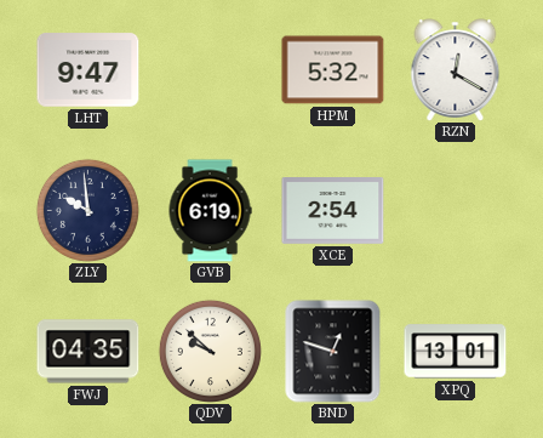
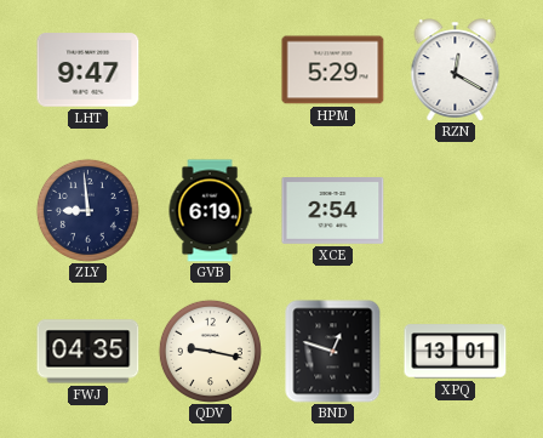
HPM: 5:32 -> 5:29
ZLY: 9:59 -> 8:59
QDV: 9:52 -> 9:17
